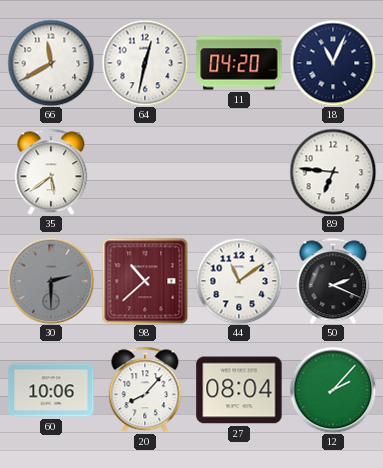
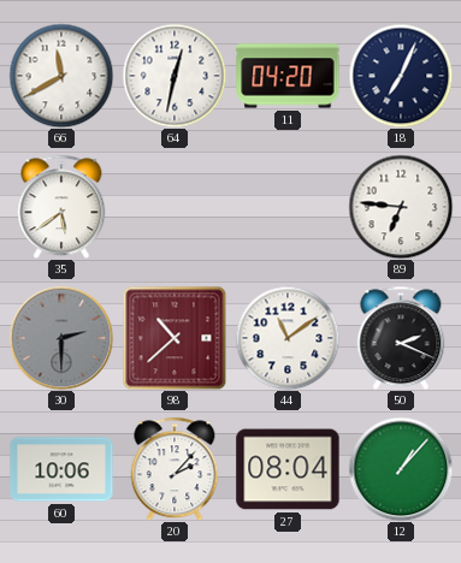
18: 11:04 -> 7:04
20: 8:07 -> 2:07
12: 2:07 -> 1:07
